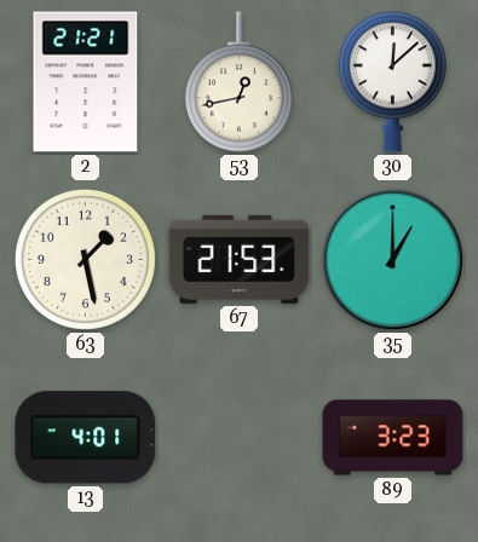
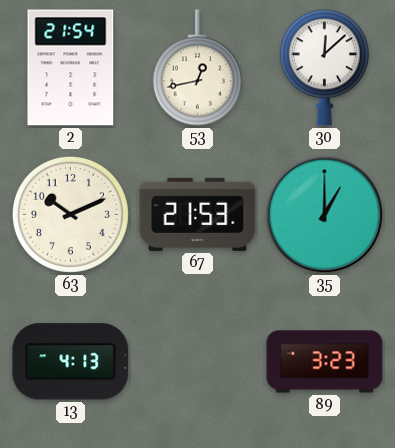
2: 21:21 -> 21:54
63: 1:28 -> 10:11
13: 4:01 -> 4:13
